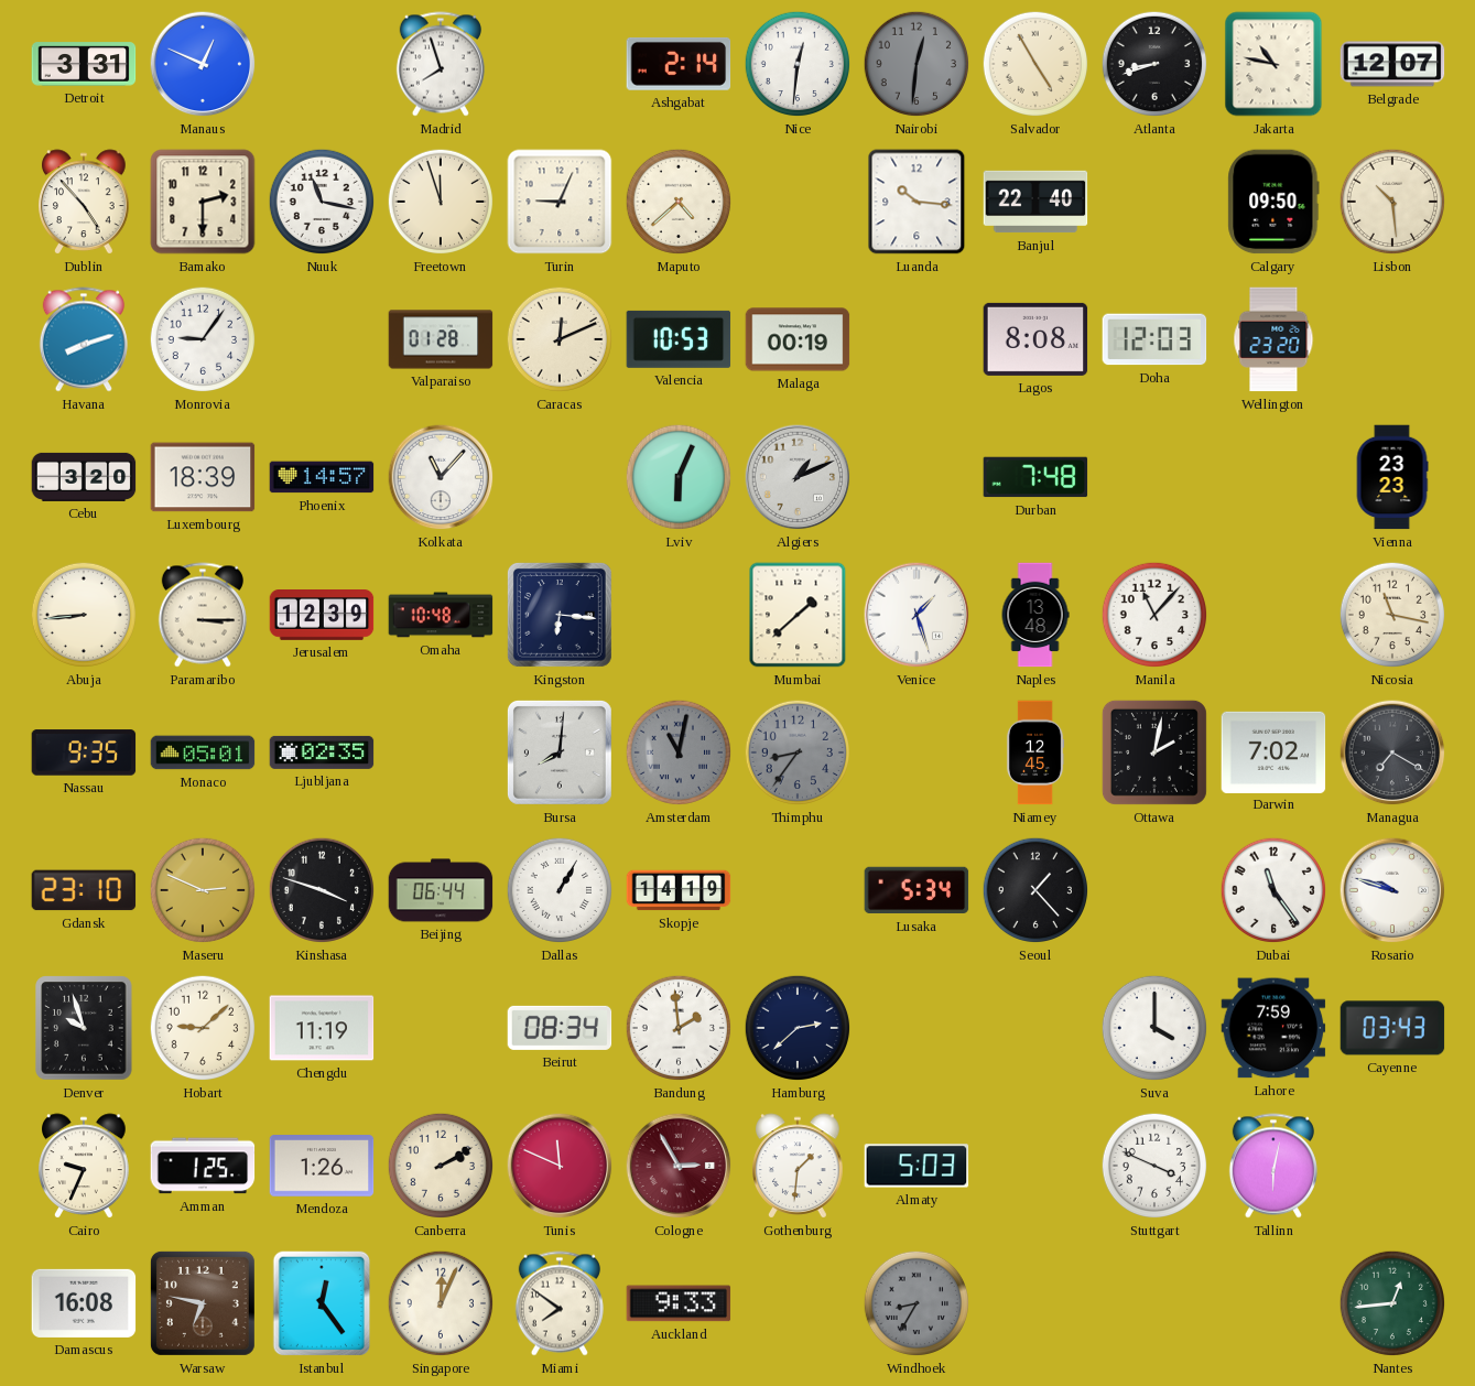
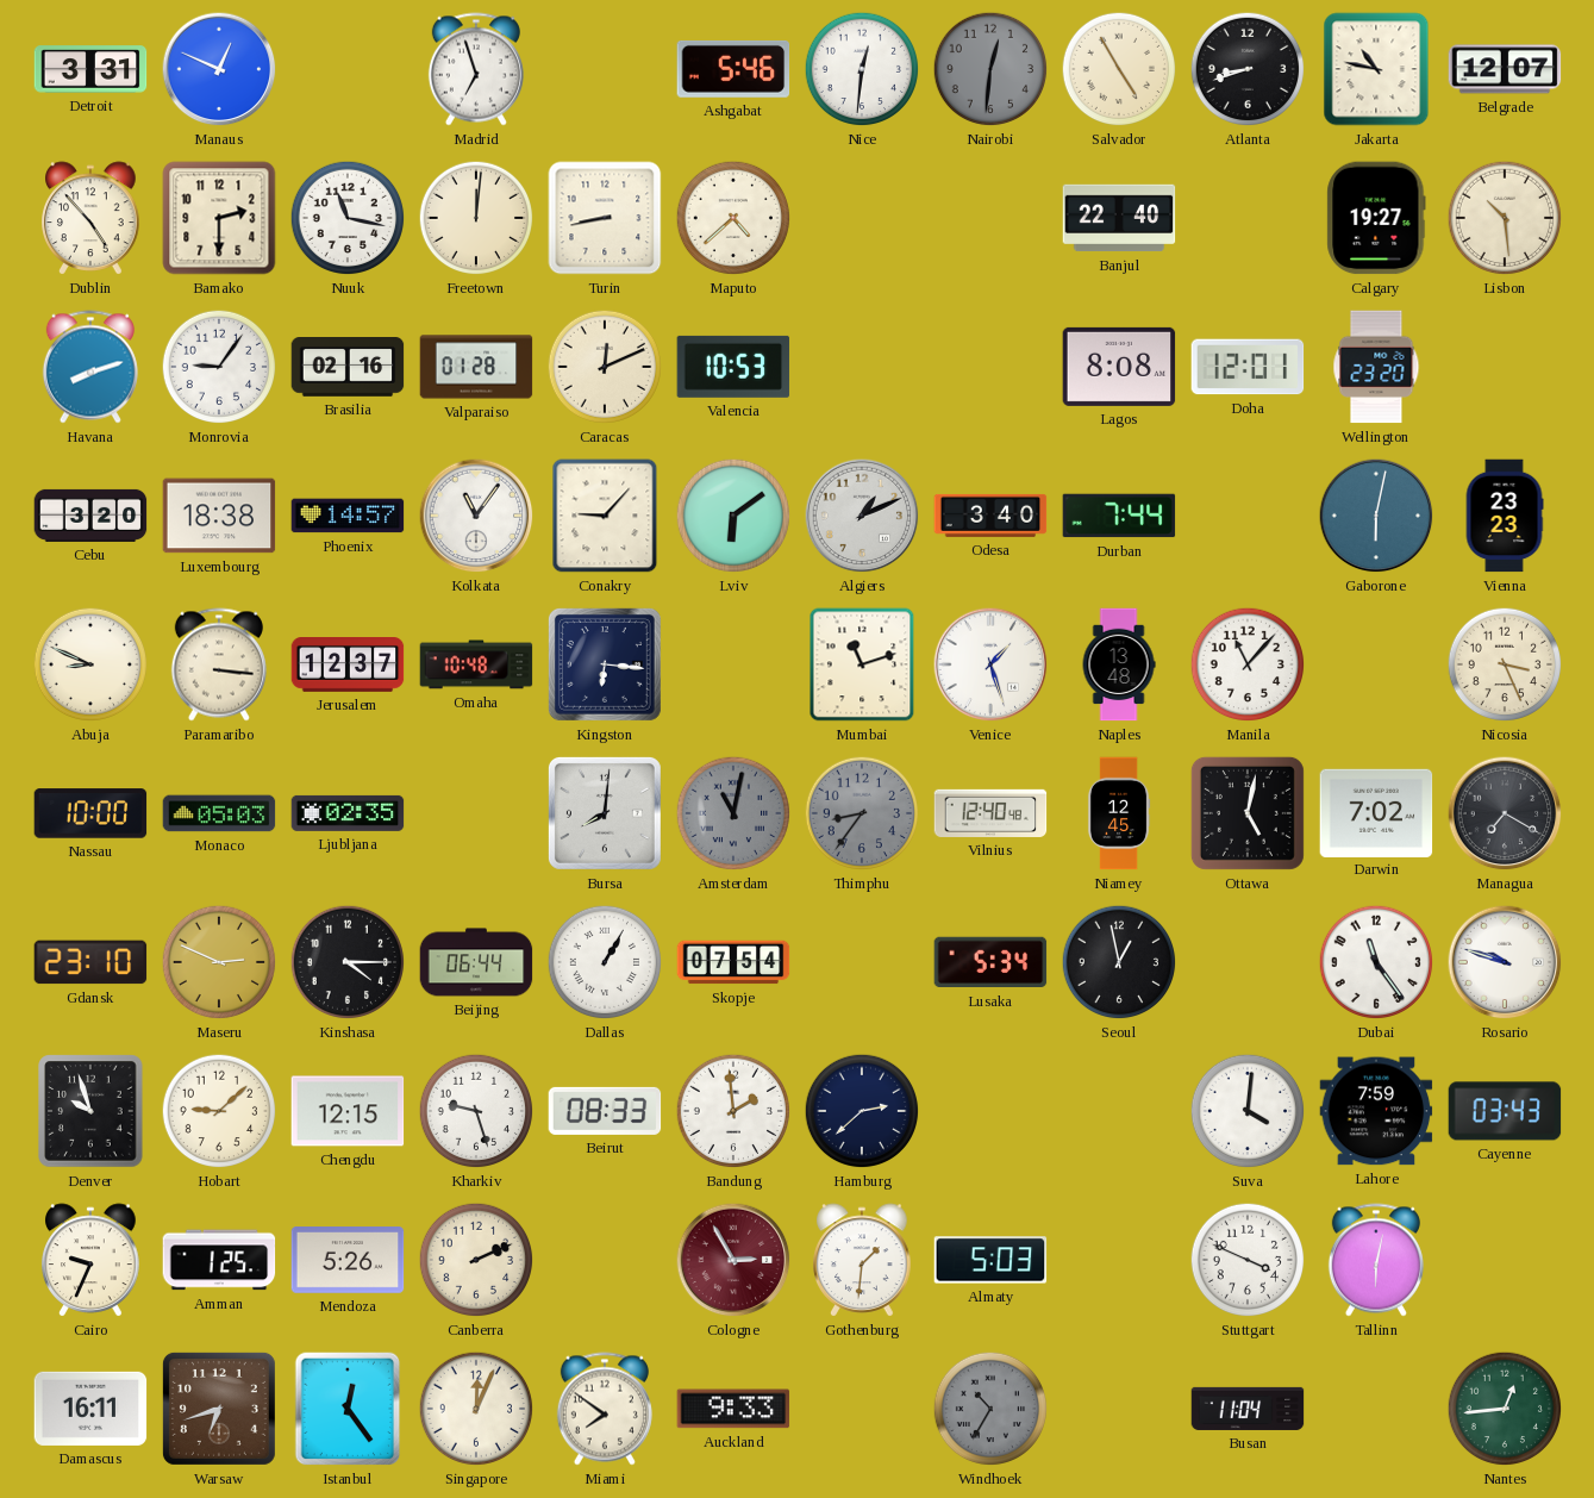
Madrid: 7:57 -> 6:57
Ashgabat: 2:14 -> 5:46
Freetown: 11:57 -> 12:01
Turin: 9:04 -> 8:43
Luanda: 10:16 -> none
Calgary: 09:50 -> 19:27
Brasilia: none -> 02:16
Malaga: 00:19 -> none
Doha: 12:03 -> 12:01
Luxembourg: 18:39 -> 18:38
Kolkata: 11:07 -> 11:06
Conakry: none -> 9:07
Lviv: 6:04 -> 6:09
Odesa: none -> 3:40
Durban: 7:48 -> 7:44
Gaborone: none -> 6:02
Abuja: 8:44 -> 8:49
Paramaribo: 3:15 -> 3:16
Jerusalem: 12:39 -> 12:37
Mumbai: 1:38 -> 11:12
Nicosia: 11:17 -> 3:26
Nassau: 9:35 -> 10:00
Monaco: 05:01 -> 05:03
Vilnius: none -> 12:40
Ottawa: 2:02 -> 5:02
Kinshasa: 3:48 -> 4:15
Skopje: 14:19 -> 07:54
Seoul: 1:23 -> 12:58
Chengdu: 11:19 -> 12:15
Kharkiv: none -> 9:27
Beirut: 08:34 -> 08:33
Suva: 4:00 -> 4:01
Mendoza: 1:26 -> 5:26
Canberra: 2:10 -> 2:11
Tunis: 11:49 -> none
Damascus: 16:08 -> 16:11
Warsaw: 6:47 -> 6:42
Windhoek: 8:35 -> 10:35
Busan: none -> 11:04
